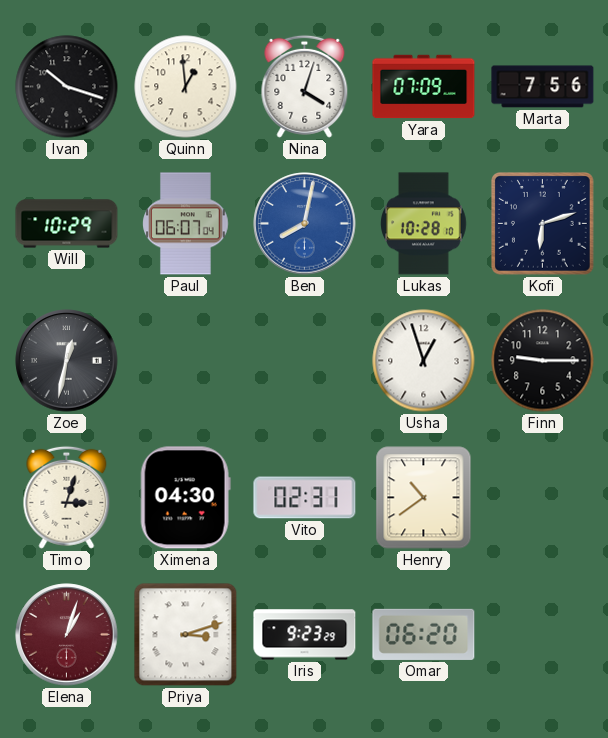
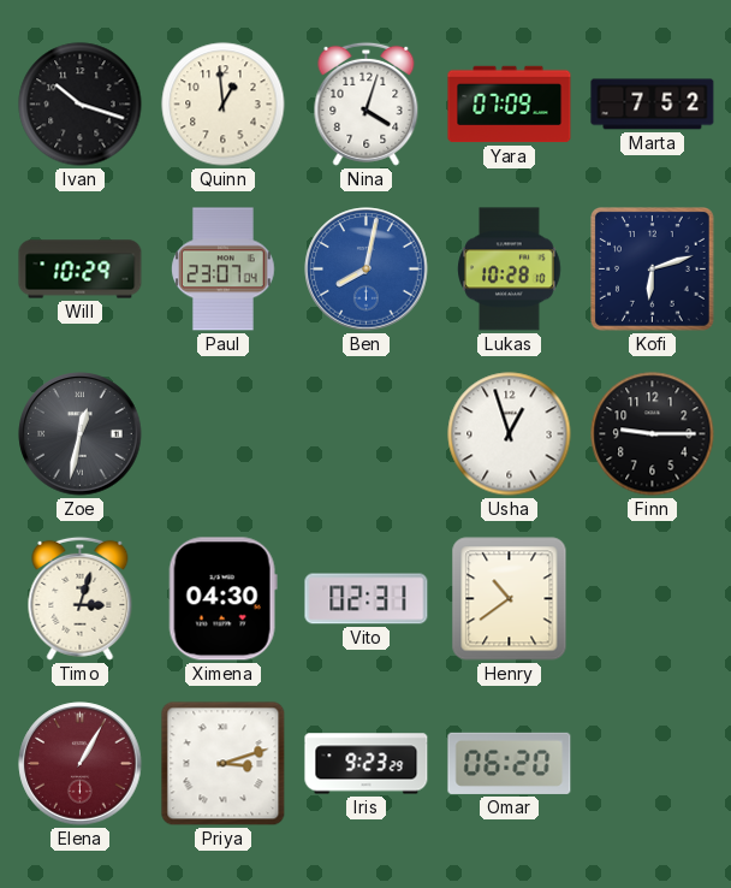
Marta: 7:56 -> 7:52
Paul: 06:07 -> 23:07
Elena: 1:03 -> 1:05
